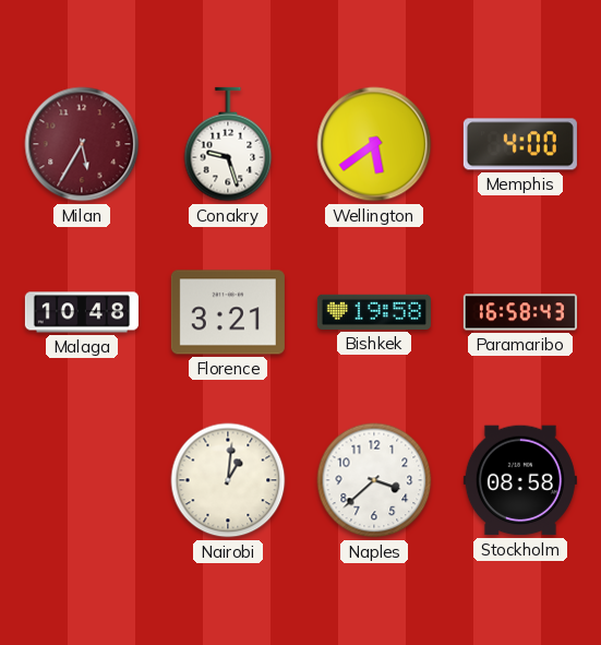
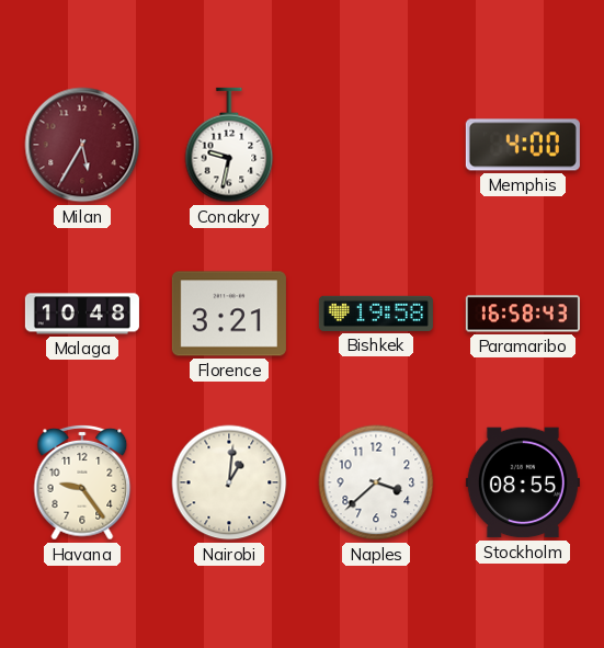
Conakry: 9:27 -> 9:32
Wellington: 5:39 -> none
Havana: none -> 9:24
Stockholm: 08:58 -> 08:55
